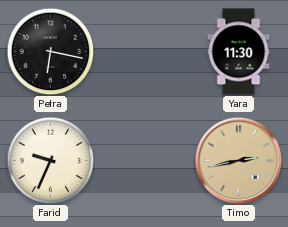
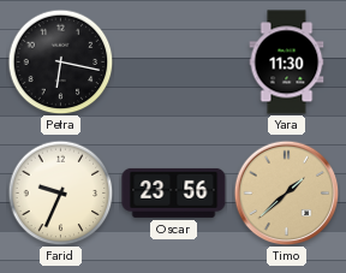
Oscar: none -> 23:56
Timo: 2:43 -> 1:38
